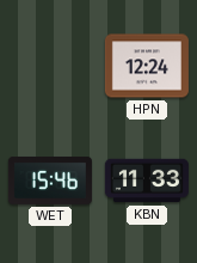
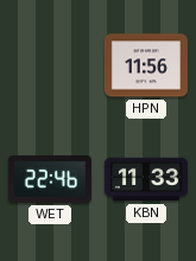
HPN: 12:24 -> 11:56
WET: 15:46 -> 22:46
